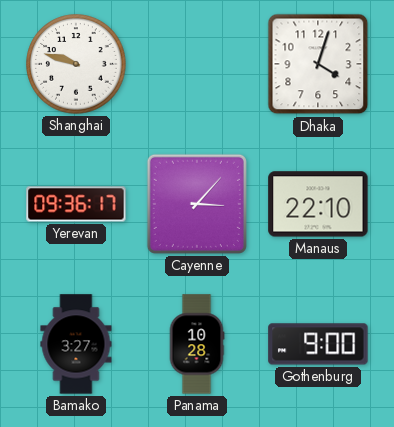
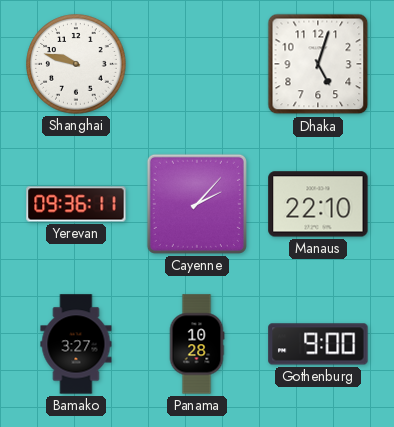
Dhaka: 4:03 -> 5:03
Yerevan: 09:36:17 -> 09:36:11
Cayenne: 3:07 -> 2:07
